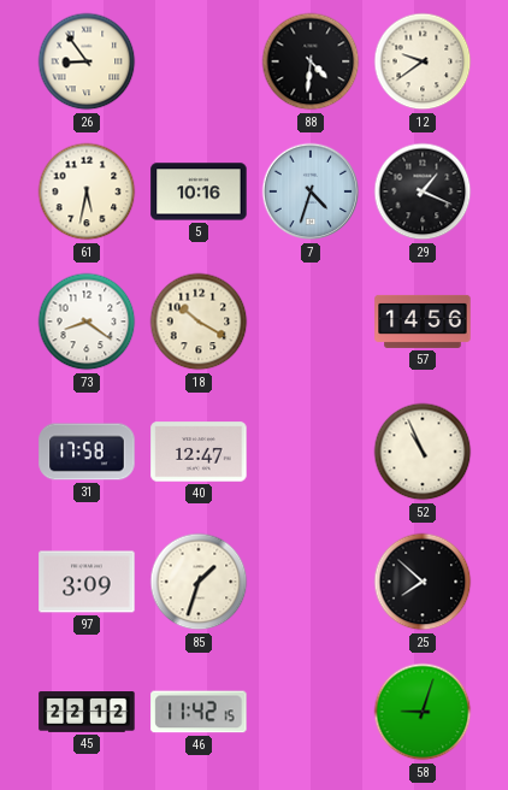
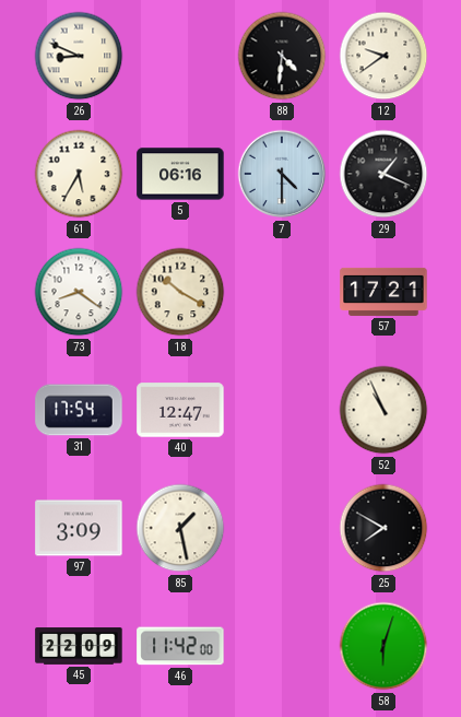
26: 8:54 -> 8:49
61: 5:32 -> 5:35
5: 10:16 -> 06:16
7: 4:33 -> 4:30
57: 14:56 -> 17:21
31: 17:58 -> 17:54
85: 1:33 -> 1:28
25: 7:52 -> 7:50
45: 22:12 -> 22:09
46: 11:42:15 -> 11:42:00
58: 9:03 -> 6:03
